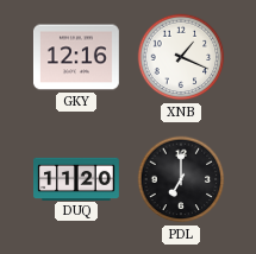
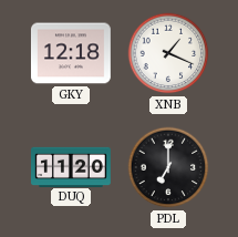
GKY: 12:16 -> 12:18
